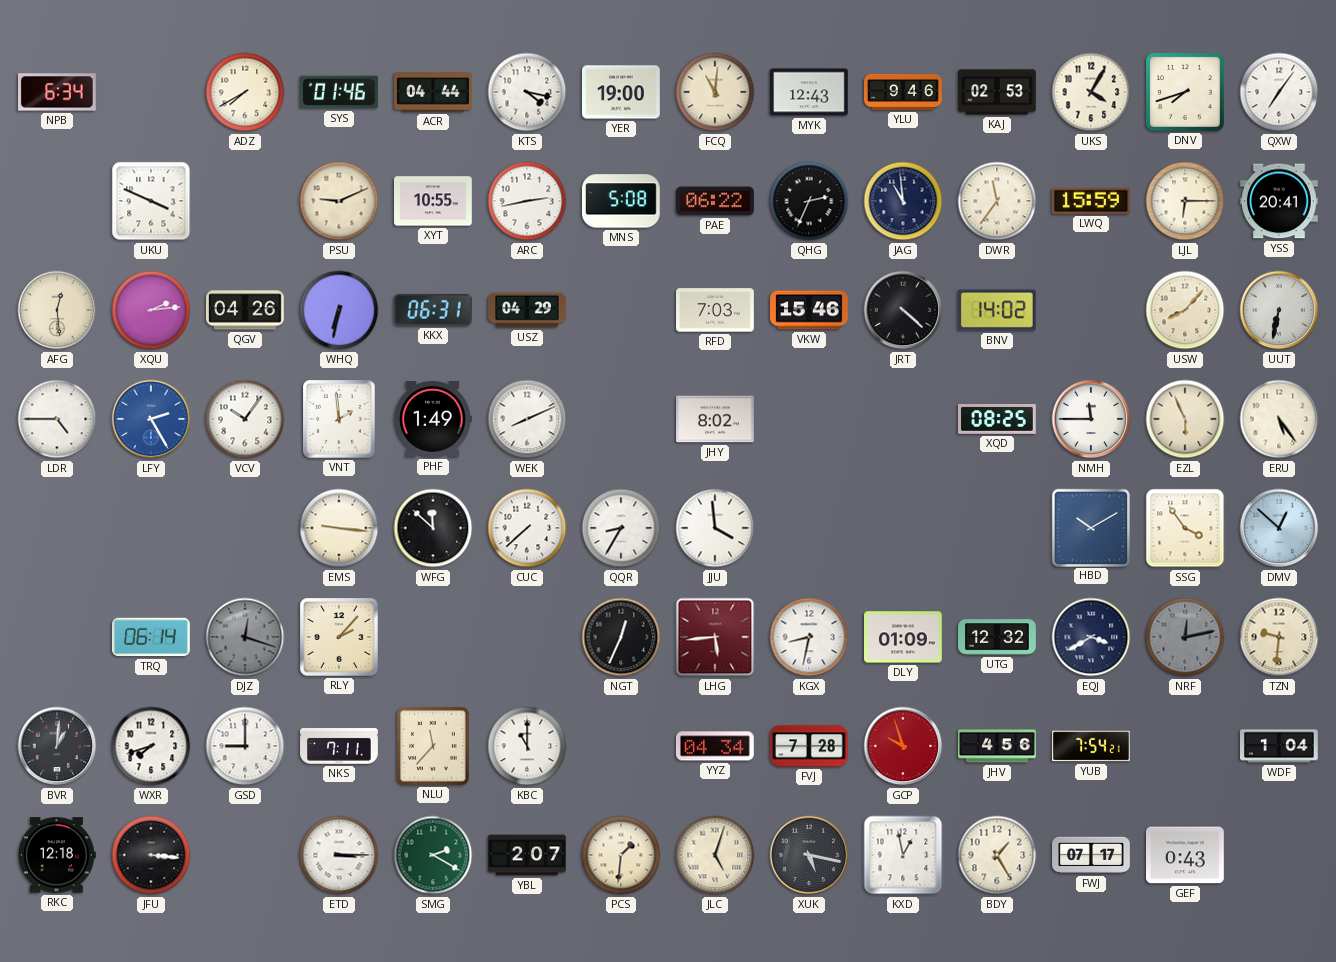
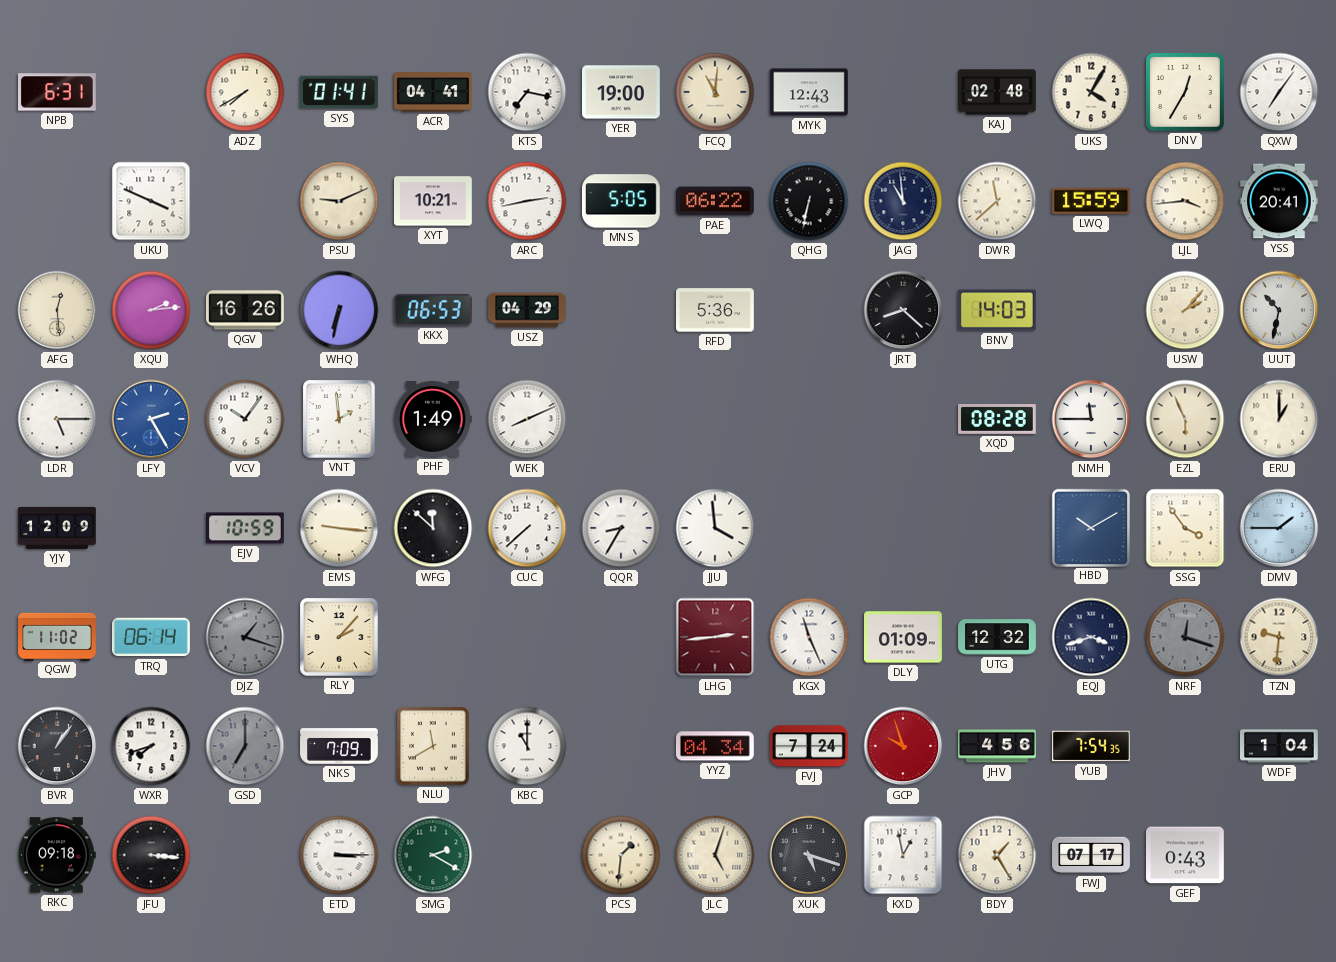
NPB: 6:34 -> 6:31
SYS: 01:46 -> 01:41
ACR: 04:44 -> 04:41
KTS: 4:17 -> 7:17
YLU: 9:46 -> none
KAJ: 02:53 -> 02:48
DNV: 7:42 -> 12:35
XYT: 10:55 -> 10:21
MNS: 5:08 -> 5:05
QHG: 2:34 -> 6:32
DWR: 11:36 -> 11:38
LJL: 6:15 -> 3:44
QGV: 04:26 -> 16:26
KKX: 06:31 -> 06:53
RFD: 7:03 -> 5:36
VKW: 15:46 -> none
JRT: 4:22 -> 8:22
BNV: 14:02 -> 14:03
USW: 8:07 -> 2:07
UUT: 6:32 -> 10:32
LDR: 4:45 -> 5:15
JHY: 8:02 -> none
XQD: 08:25 -> 08:28
ERU: 5:24 -> 1:00
YJY: none -> 12:09
EJV: none -> 10:59
DMV: 12:52 -> 1:45
QGW: none -> 11:02
DJZ: 12:18 -> 1:18
NGT: 12:34 -> none
LHG: 5:44 -> 2:44
KGX: 8:32 -> 11:26
EQJ: 3:40 -> 3:42
NRF: 12:13 -> 12:18
BVR: 1:01 -> 1:06
GSD: 9:00 -> 7:00
GSD dial: white -> grey
NKS: 7:11 -> 7:09
NLU: 11:37 -> 11:40
FVJ: 7:28 -> 7:24
YUB: 7:54:21 -> 7:54:35
RKC: 12:18 -> 09:18
YBL: 2:07 -> none
XUK: 5:17 -> 5:18
